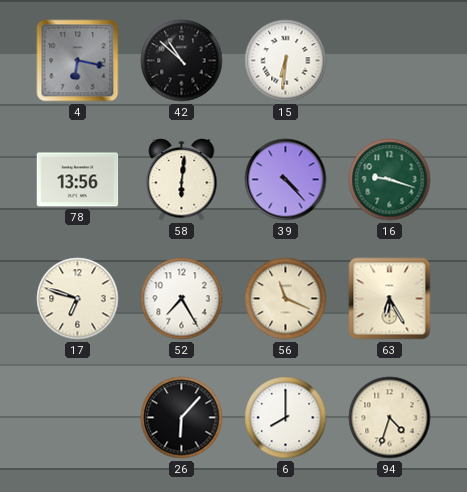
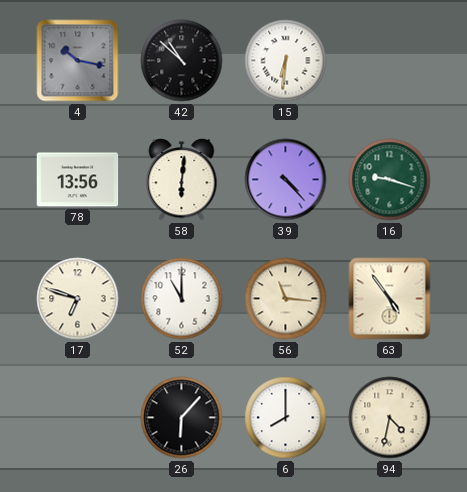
4: 6:17 -> 10:17
52: 7:25 -> 11:00
56: 11:19 -> 11:16
63: 6:25 -> 4:54
94: 4:33 -> 4:32
